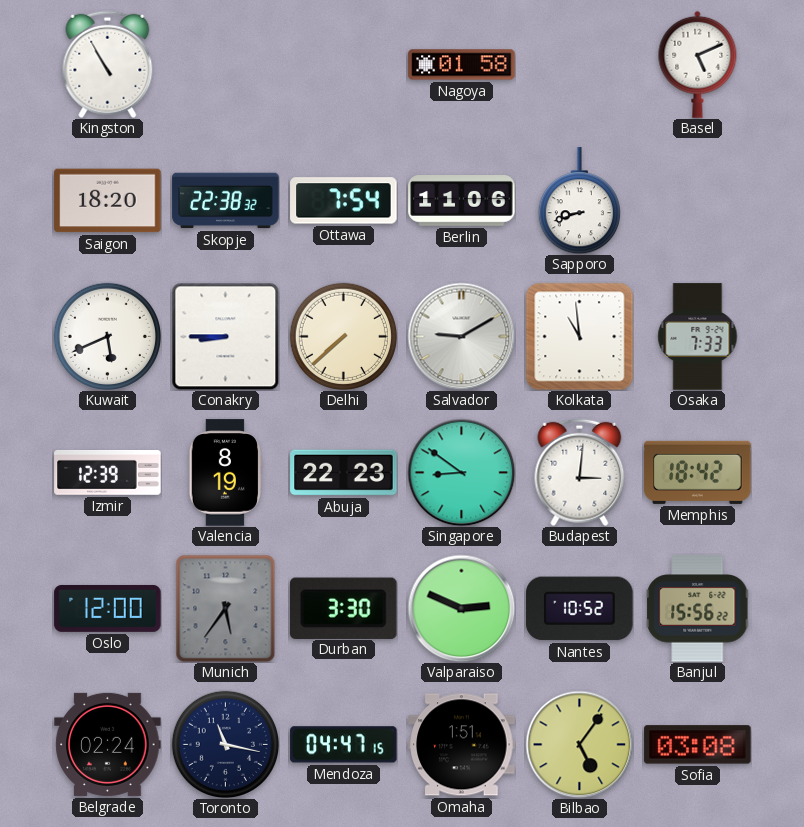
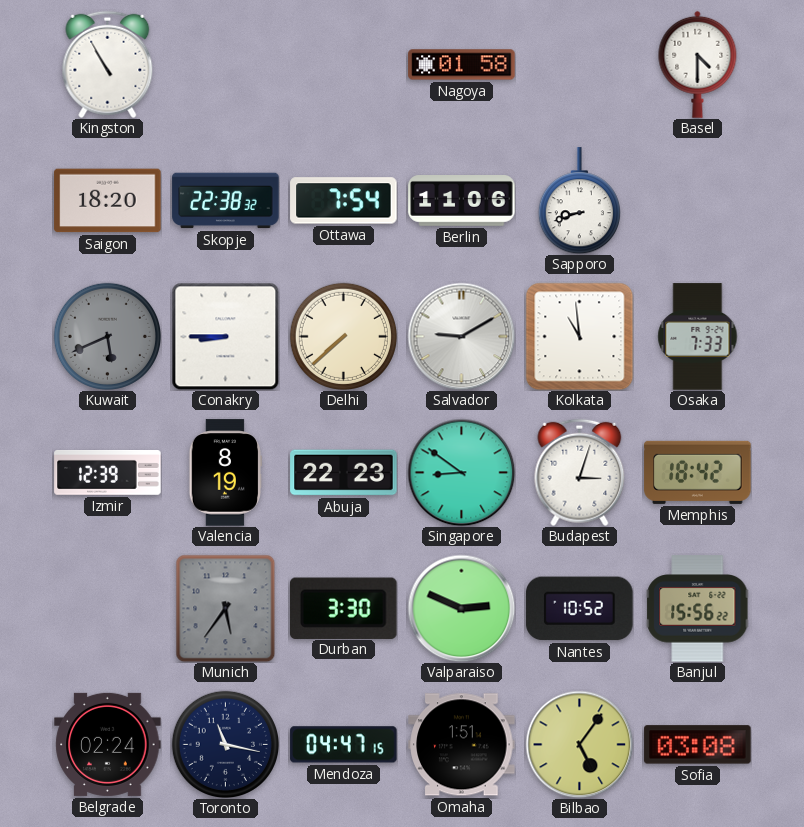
Basel: 5:11 -> 4:30
Kuwait dial: white -> grey
Budapest: 3:01 -> 3:03
Oslo: 12:00 -> none
